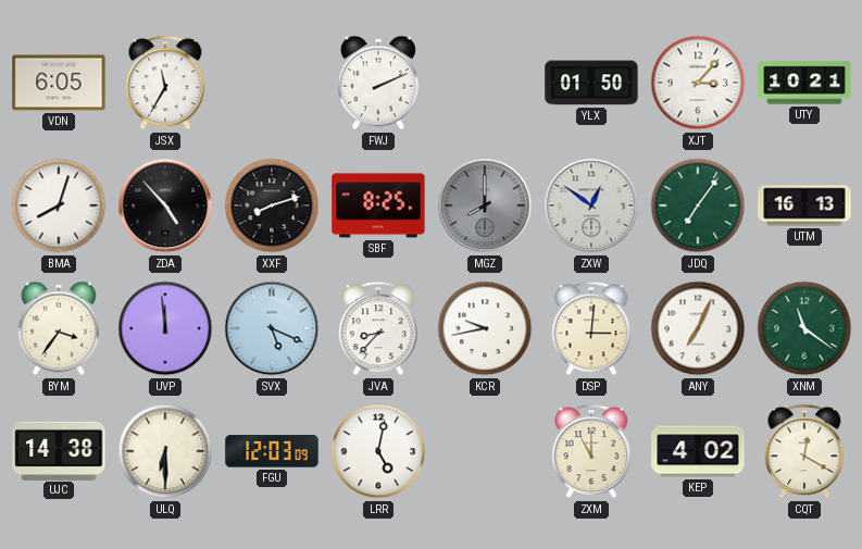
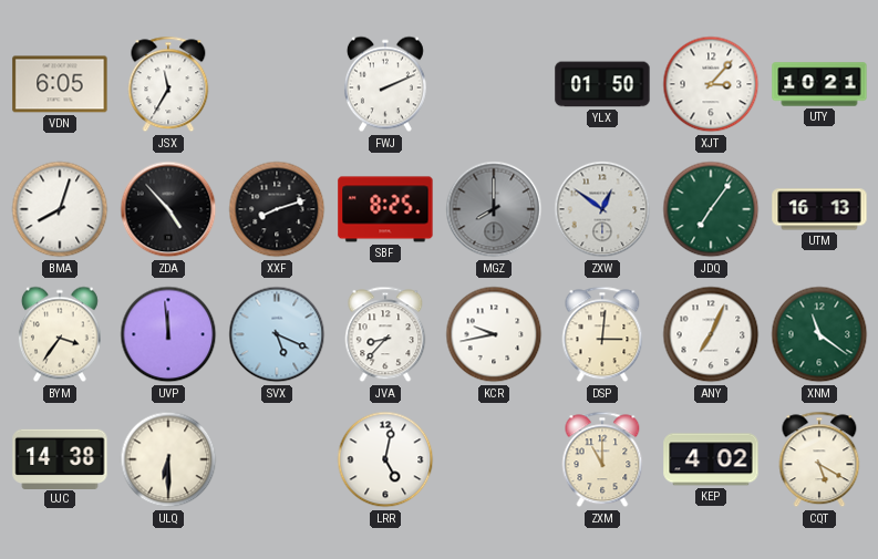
FGU: 12:03 -> none
CQT: 12:20 -> 5:20
